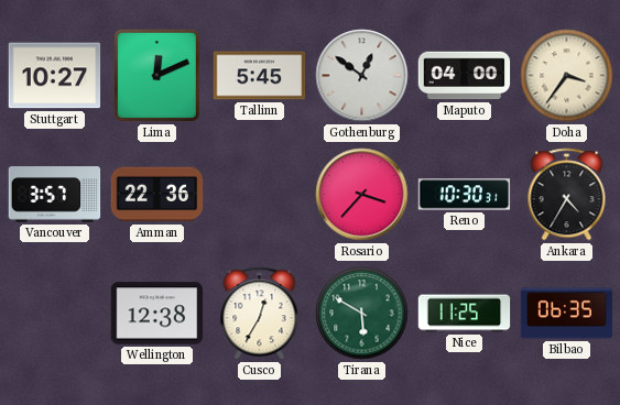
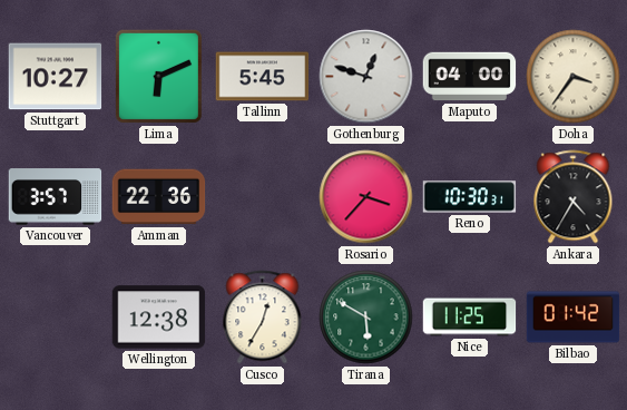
Lima: 12:11 -> 6:11
Gothenburg: 12:51 -> 12:48
Bilbao: 06:35 -> 01:42
